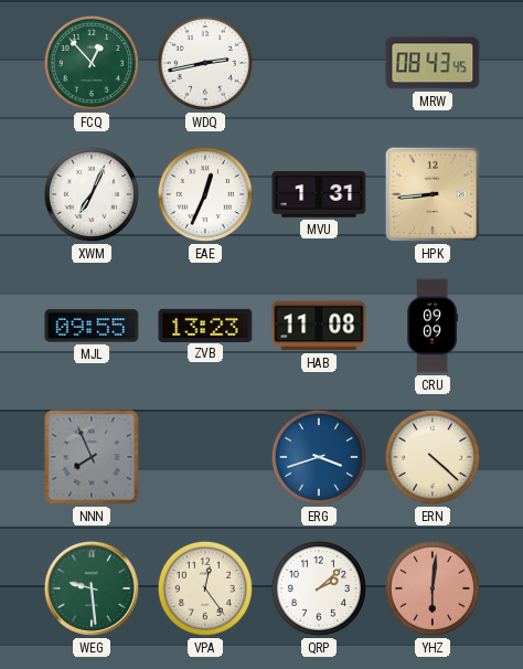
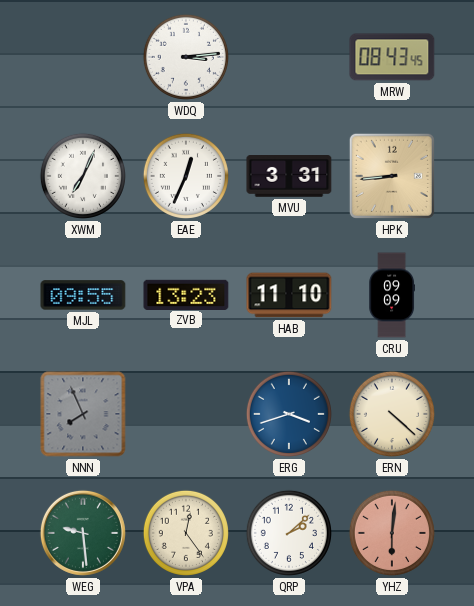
FCQ: 12:53 -> none
WDQ: 2:43 -> 3:14
MVU: 1:31 -> 3:31
HAB: 11:08 -> 11:10
